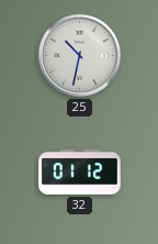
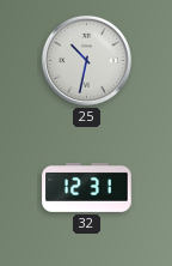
32: 01:12 -> 12:31
